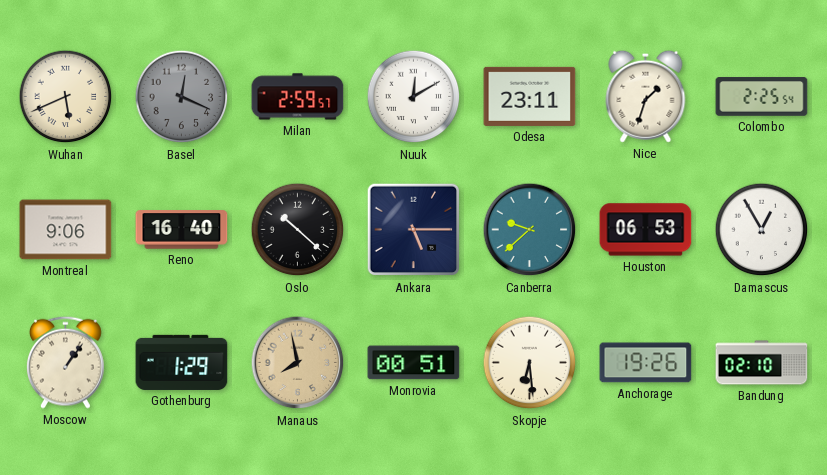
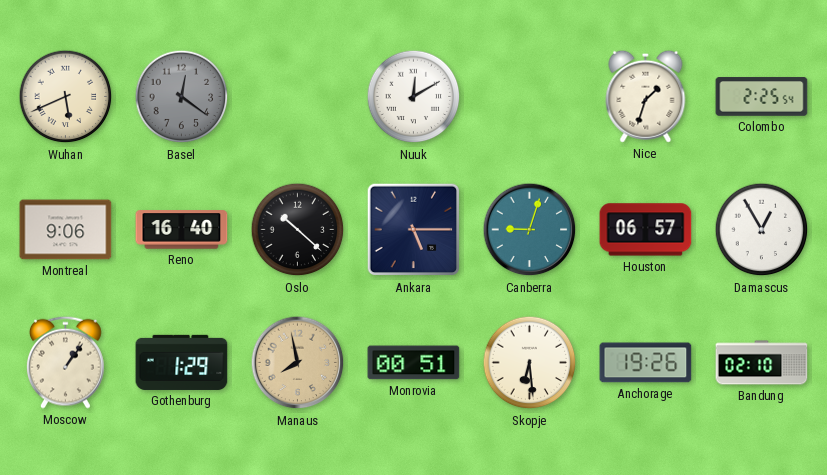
Basel: 12:19 -> 12:21
Milan: 2:59 -> none
Odesa: 23:11 -> none
Canberra: 9:38 -> 9:03
Houston: 06:53 -> 06:57
